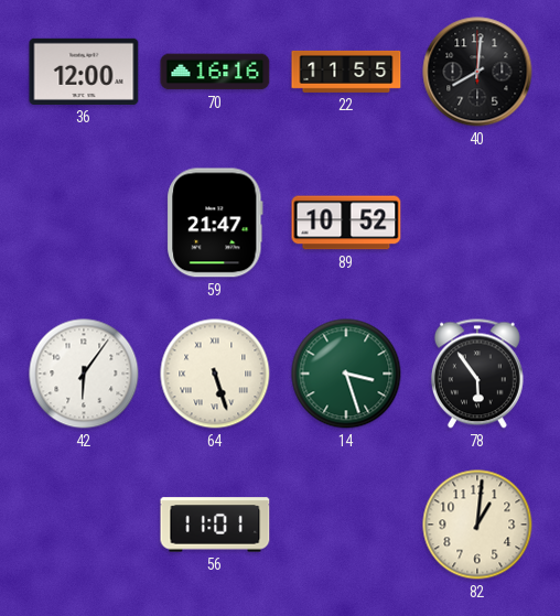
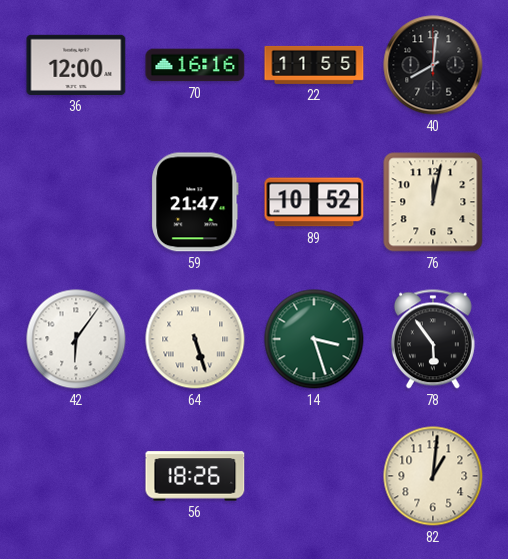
76: none -> 12:02
56: 11:01 -> 18:26
